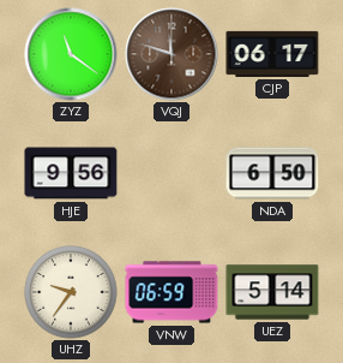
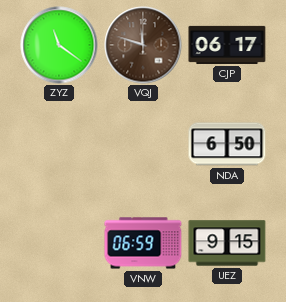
HJE: 9:56 -> none
UHZ: 9:36 -> none
UEZ: 5:14 -> 9:15
